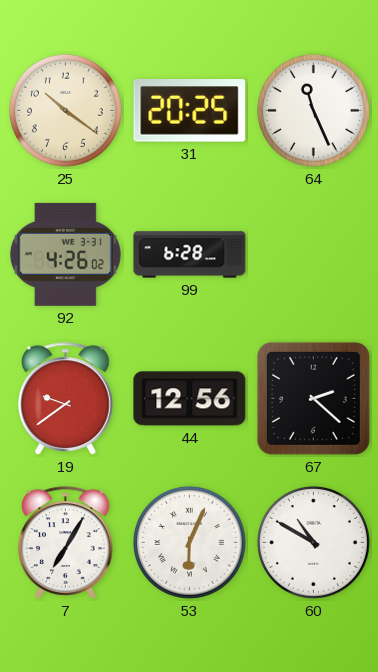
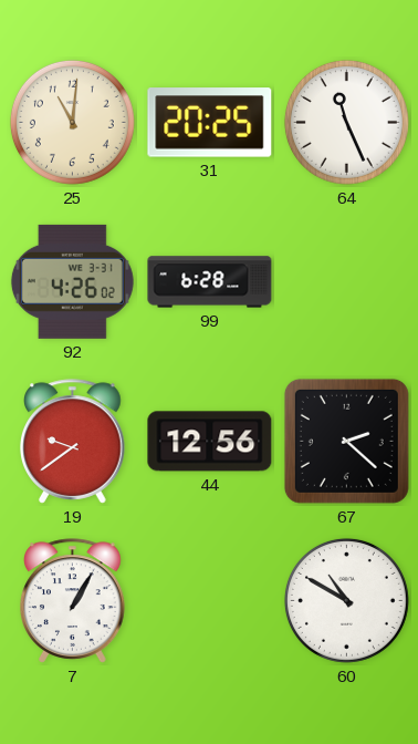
25: 10:21 -> 11:01
7: 7:05 -> 1:05
53: 6:04 -> none
